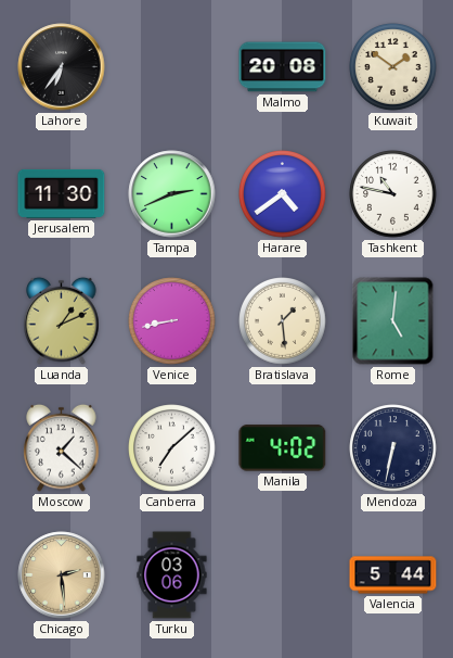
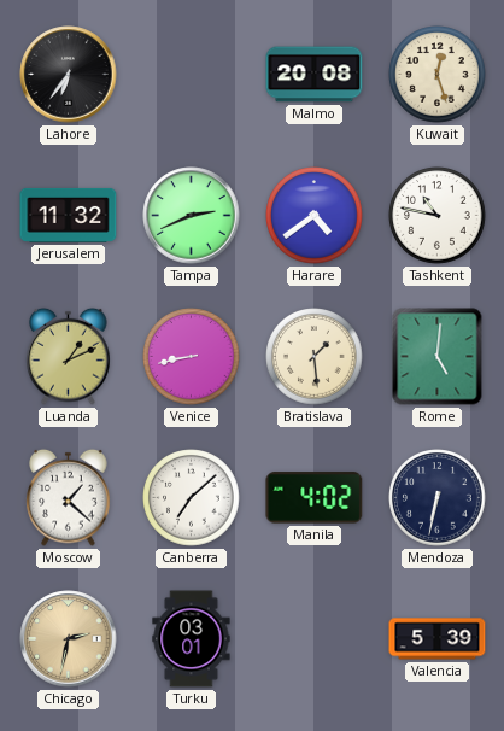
Kuwait: 1:51 -> 12:27
Jerusalem: 11:30 -> 11:32
Chicago: 2:29 -> 2:32
Turku: 03:06 -> 03:01
Valencia: 5:44 -> 5:39
